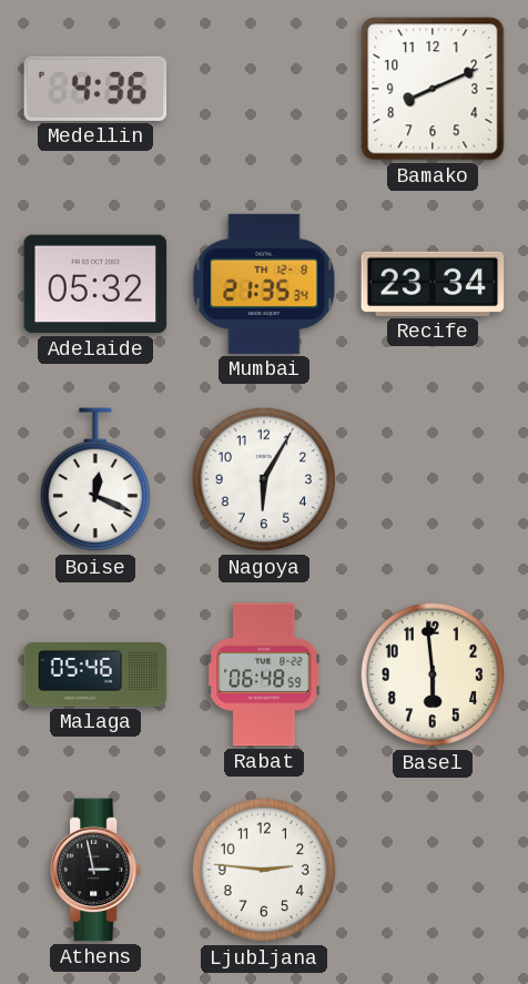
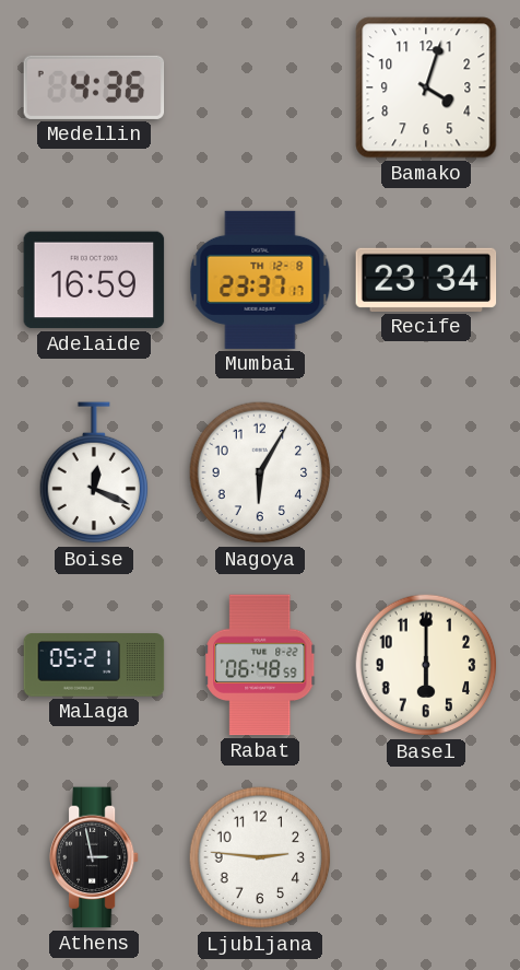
Bamako: 8:11 -> 4:03
Adelaide: 05:32 -> 16:59
Mumbai: 21:35 -> 23:37
Malaga: 05:46 -> 05:21
Basel: 5:59 -> 6:00
